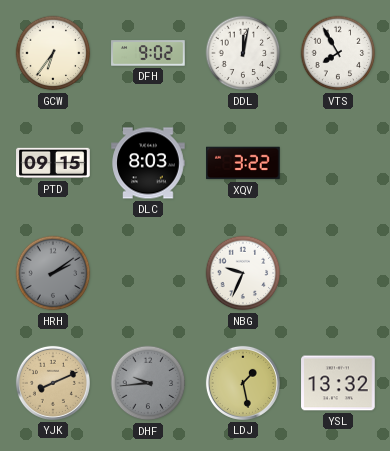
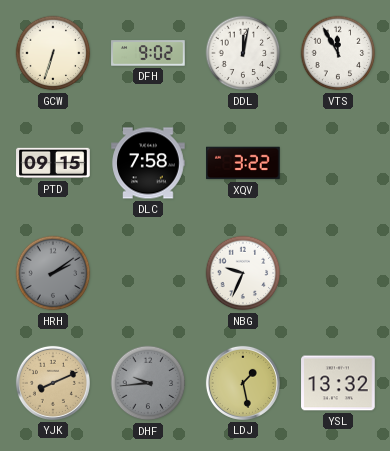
GCW: 6:36 -> 6:33
VTS: 7:55 -> 11:55
DLC: 8:03 -> 7:58
